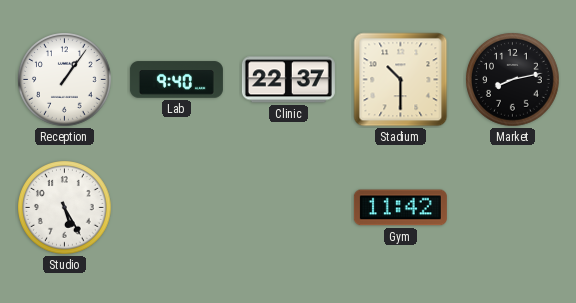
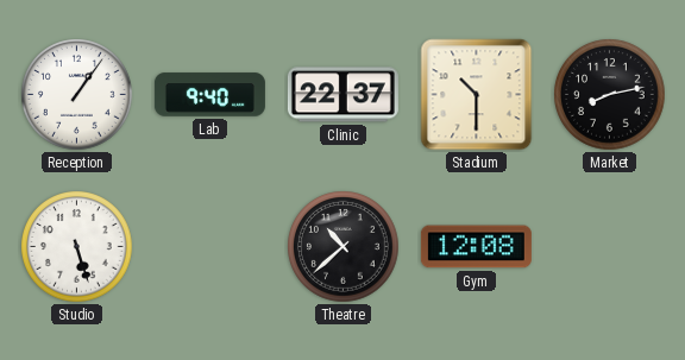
Studio: 5:25 -> 5:27
Theatre: none -> 10:38
Gym: 11:42 -> 12:08
